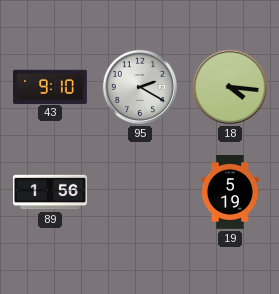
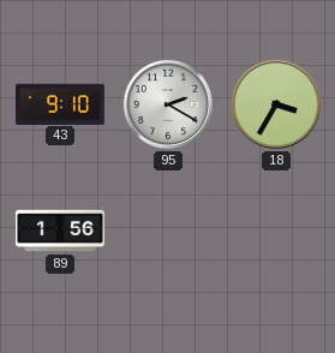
18: 4:16 -> 3:35
19: 5:19 -> none
